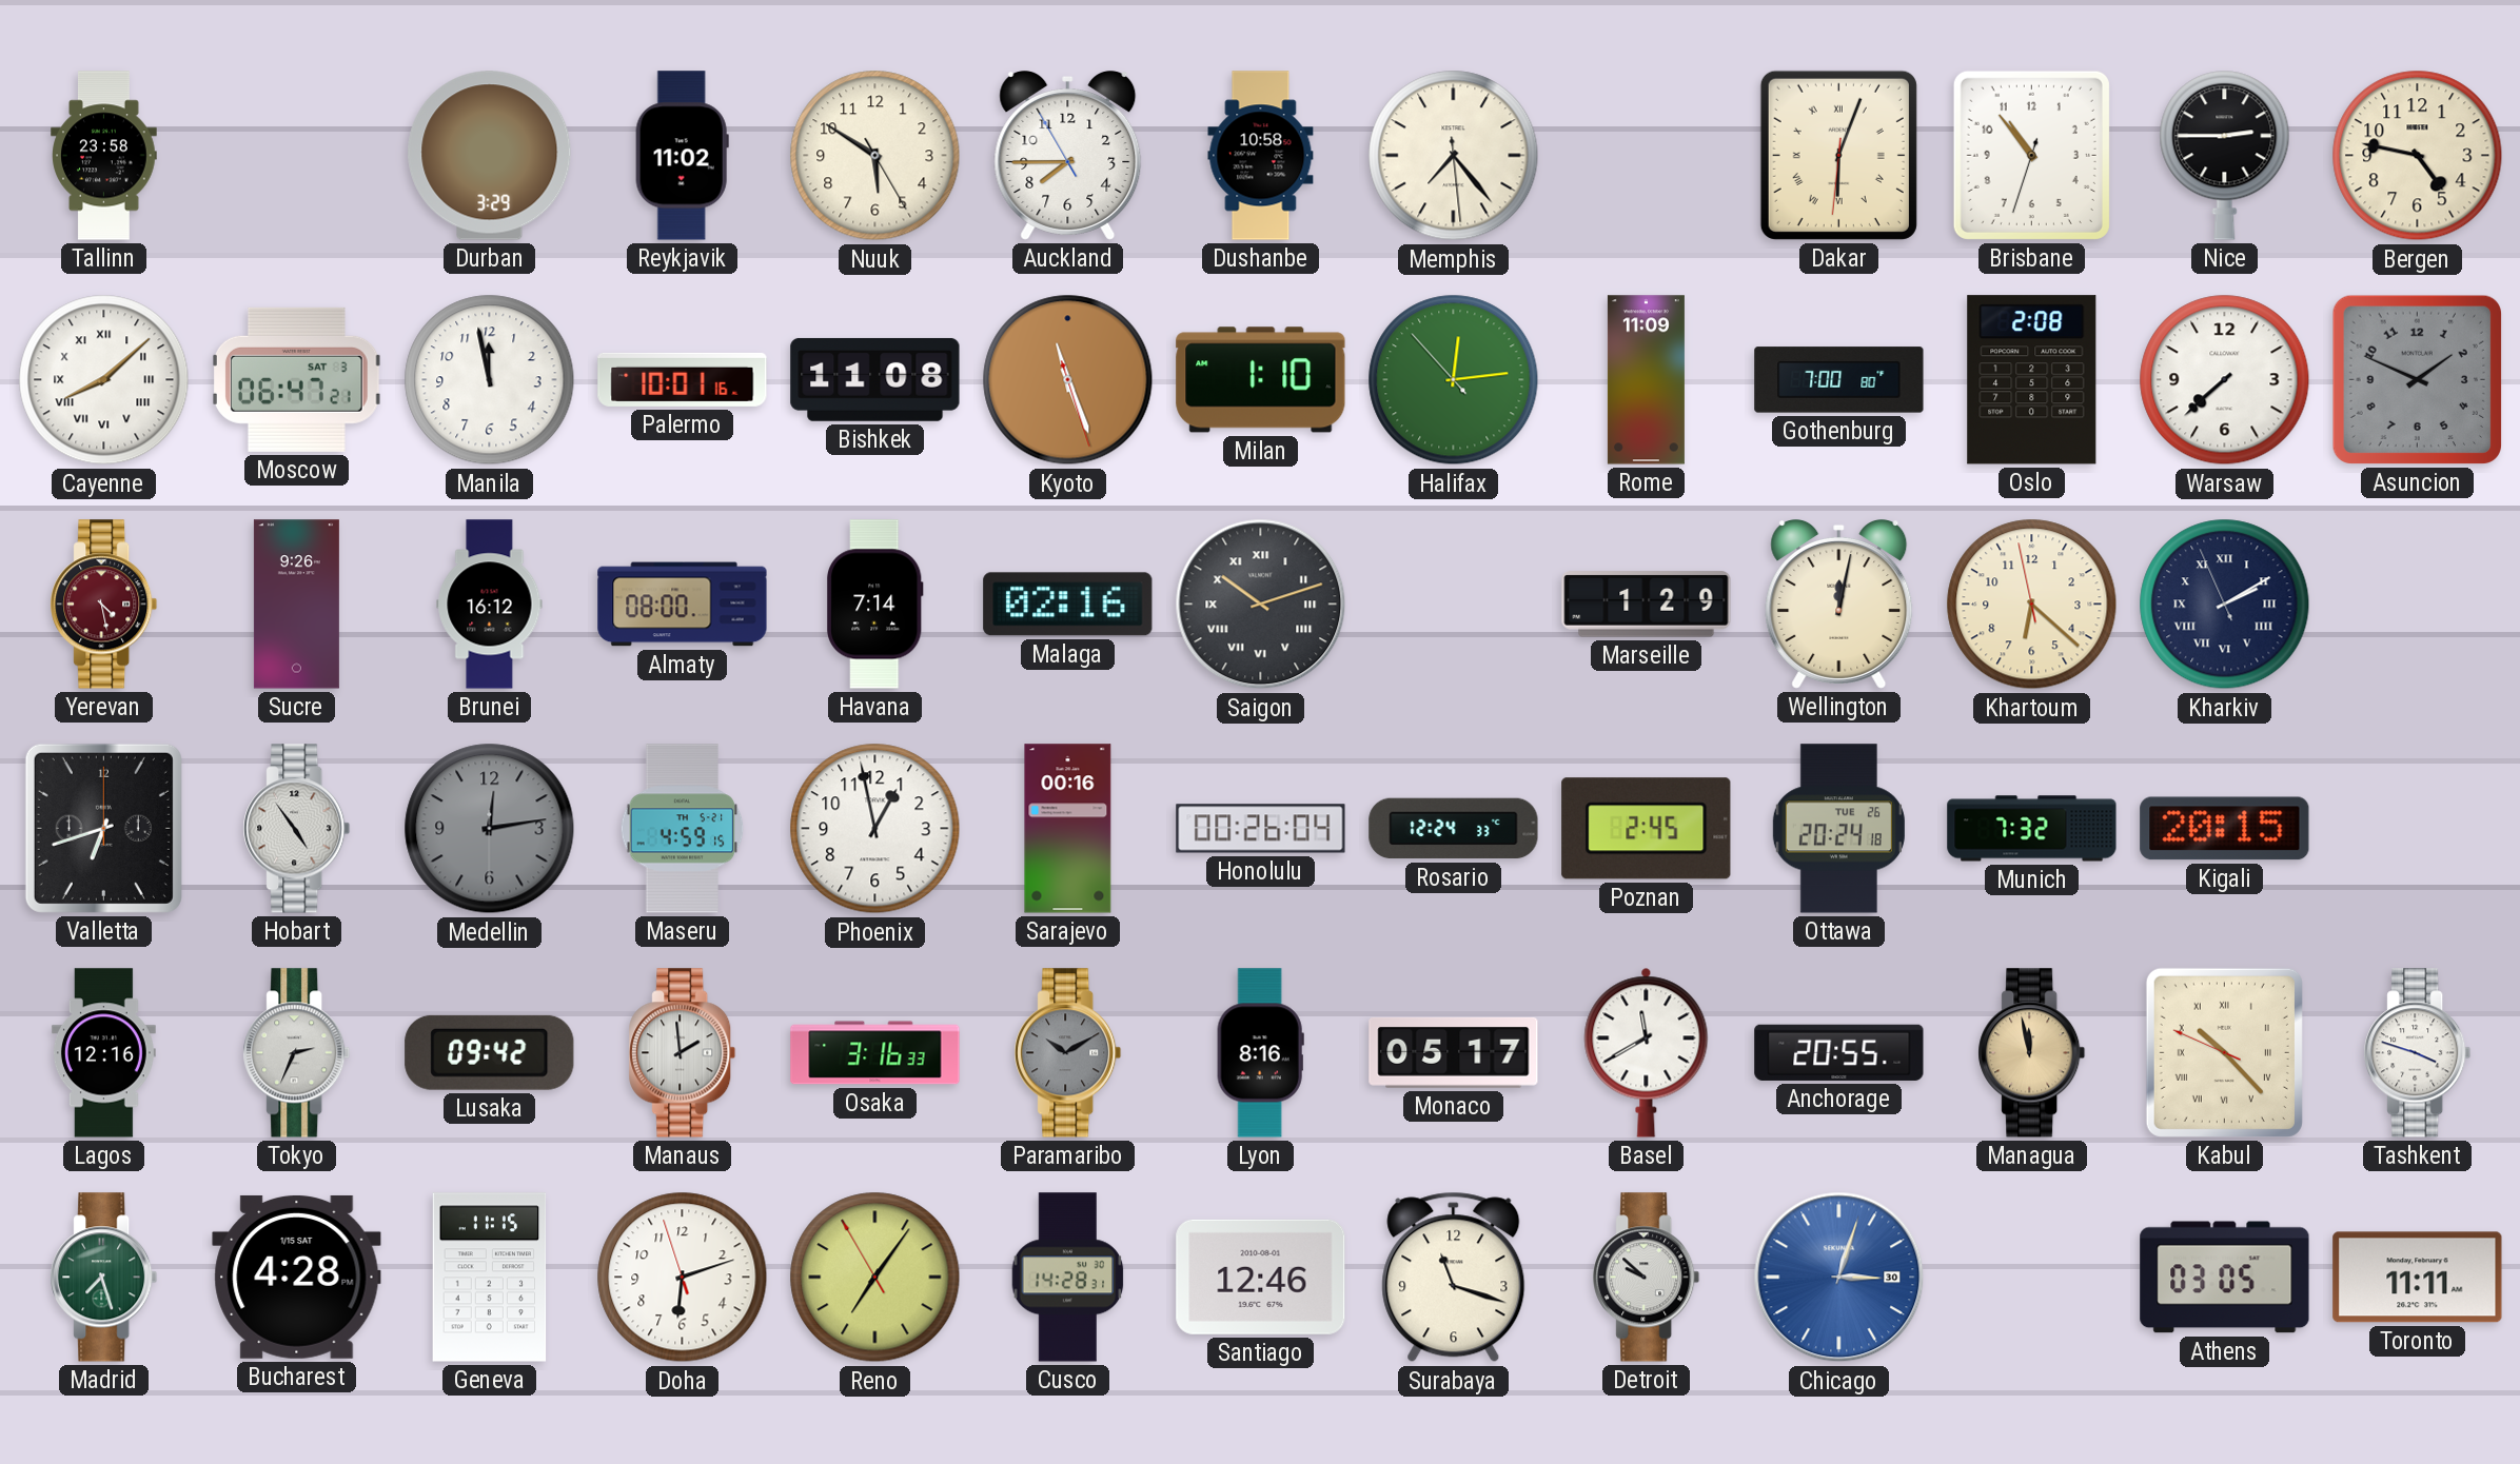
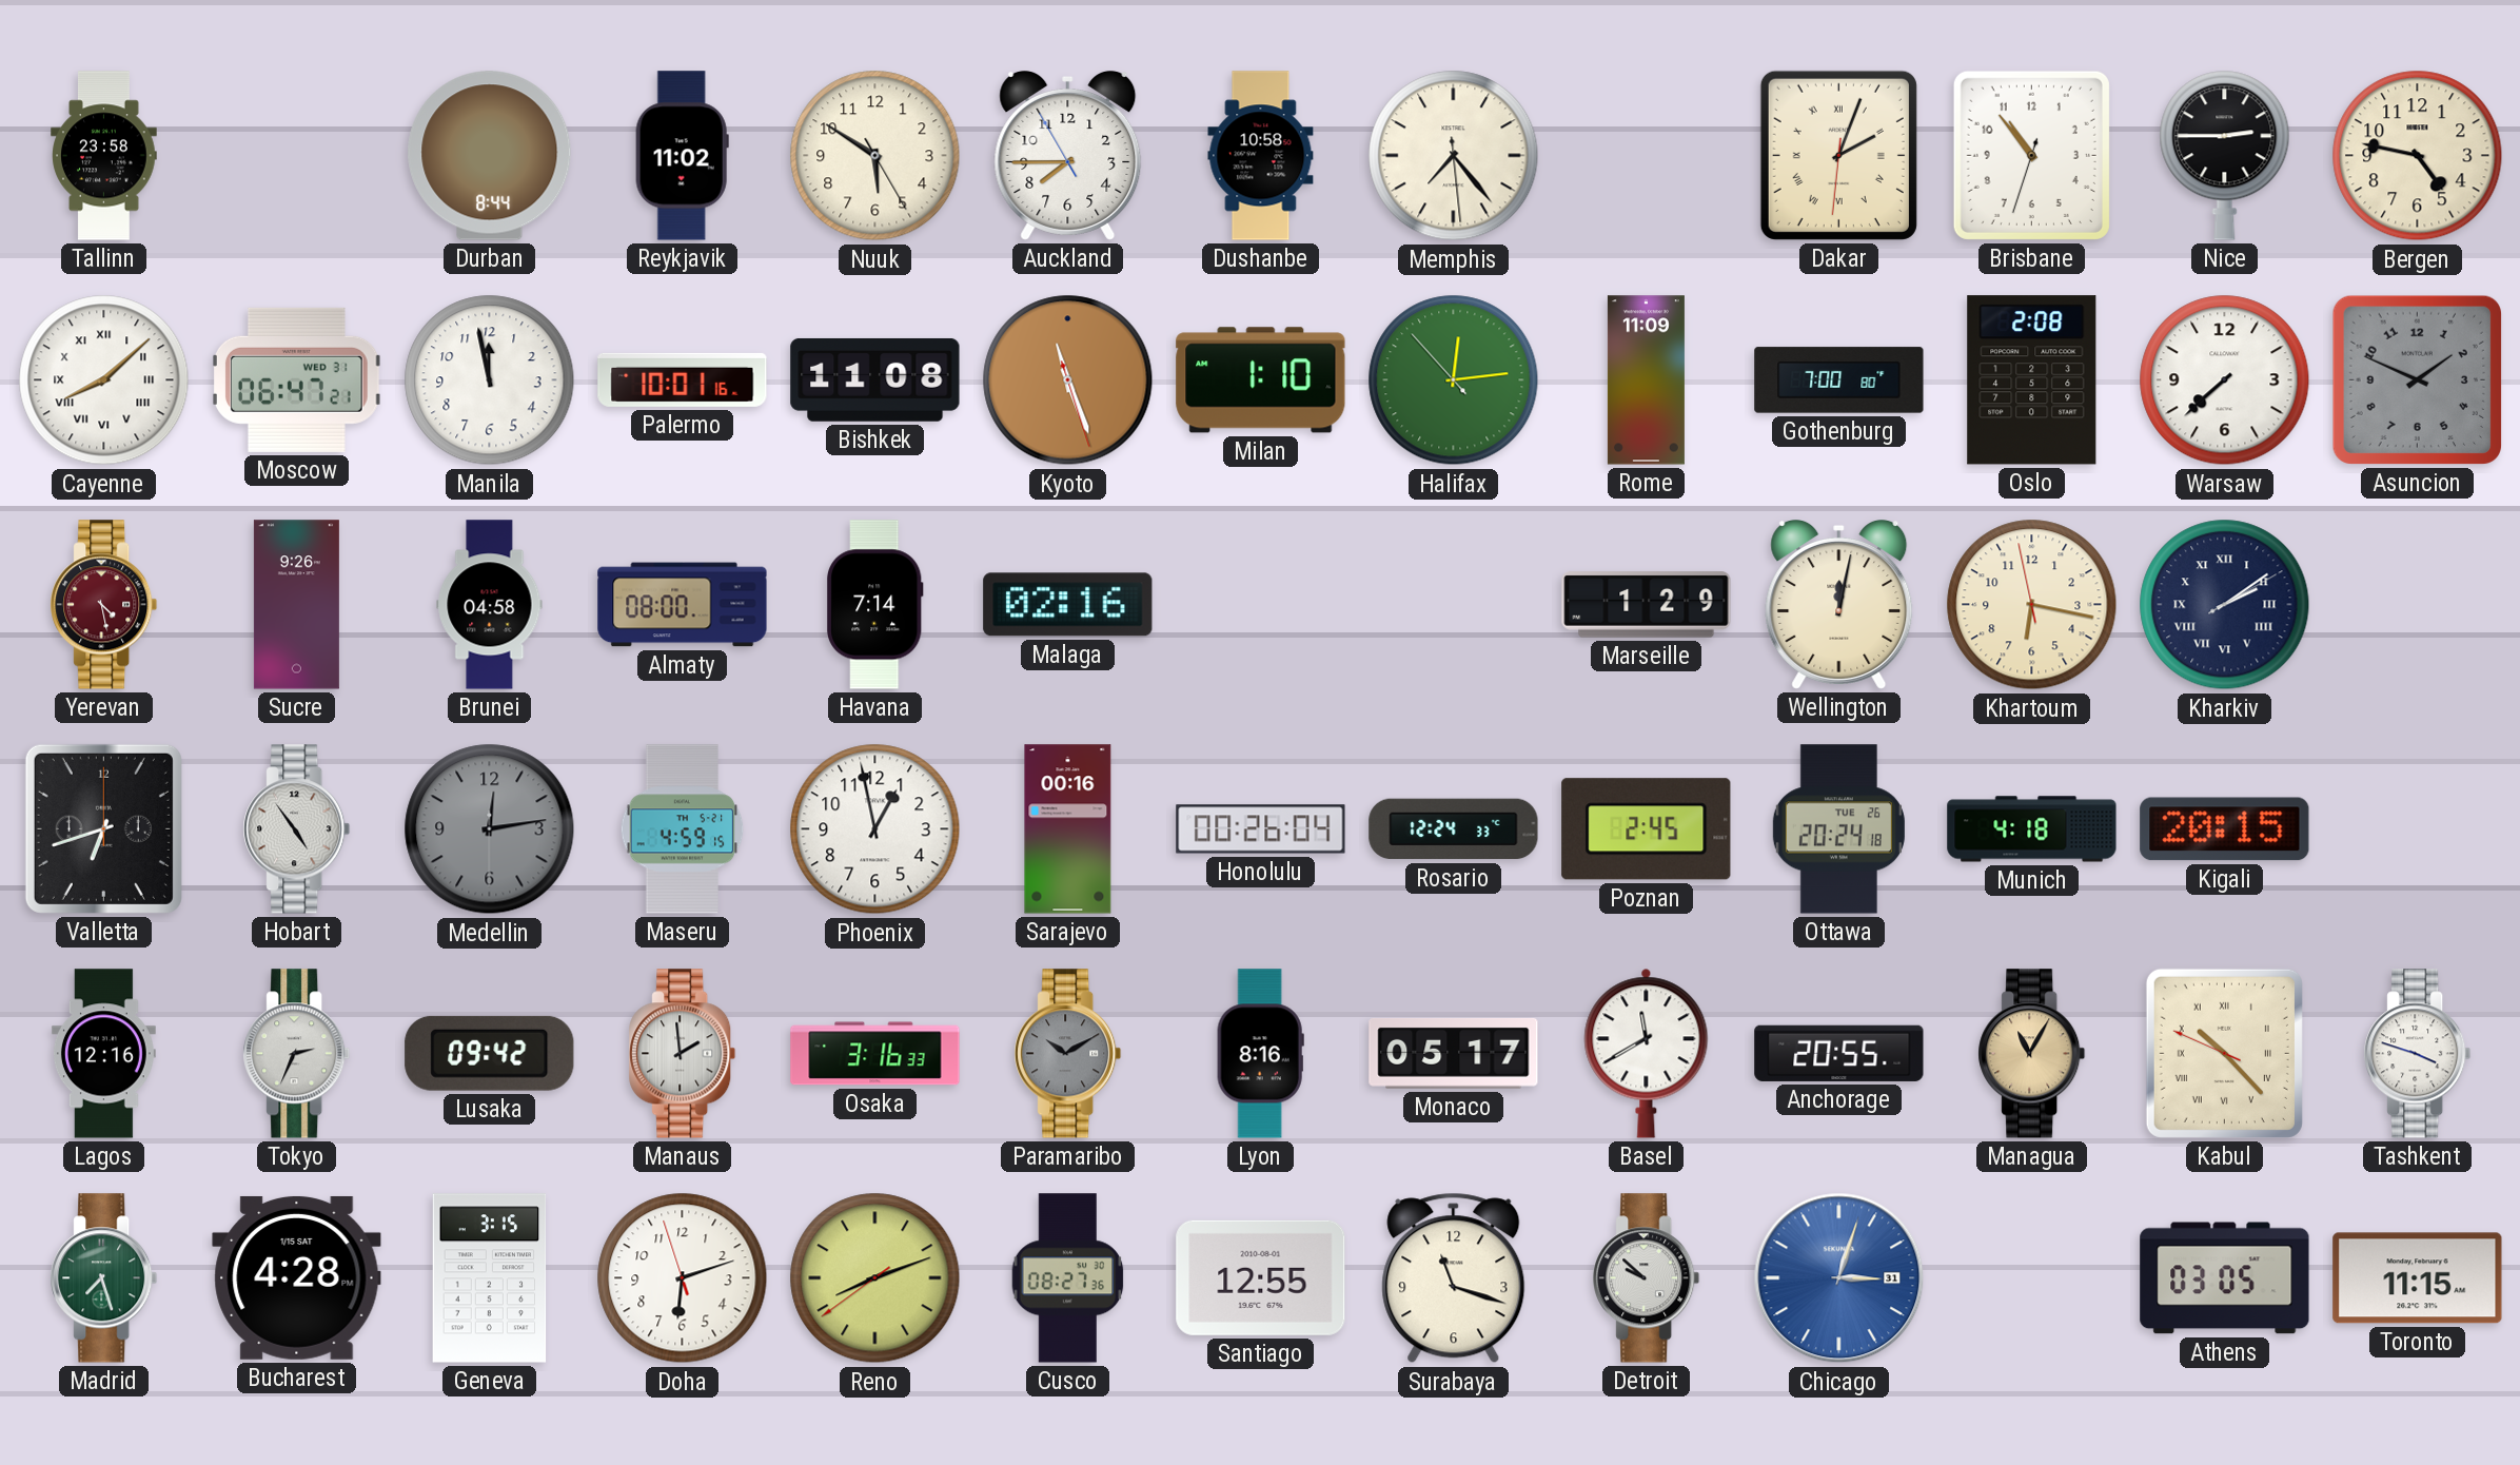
Durban: 3:29 -> 8:44
Dakar: 6:03 -> 2:03
Moscow date: SAT 3 -> WED 31
Brunei: 16:12 -> 04:58
Saigon: 10:12 -> none
Khartoum: 6:21 -> 6:16
Kharkiv: 2:09:56 -> 2:09:10
Munich: 7:32 -> 4:18
Managua: 11:58 -> 11:05
Geneva: 11:15 -> 3:15
Reno: 7:05 -> 8:11
Cusco: 14:28 -> 08:27
Santiago: 12:46 -> 12:55
Chicago date: 30 -> 31
Toronto: 11:11 -> 11:15
